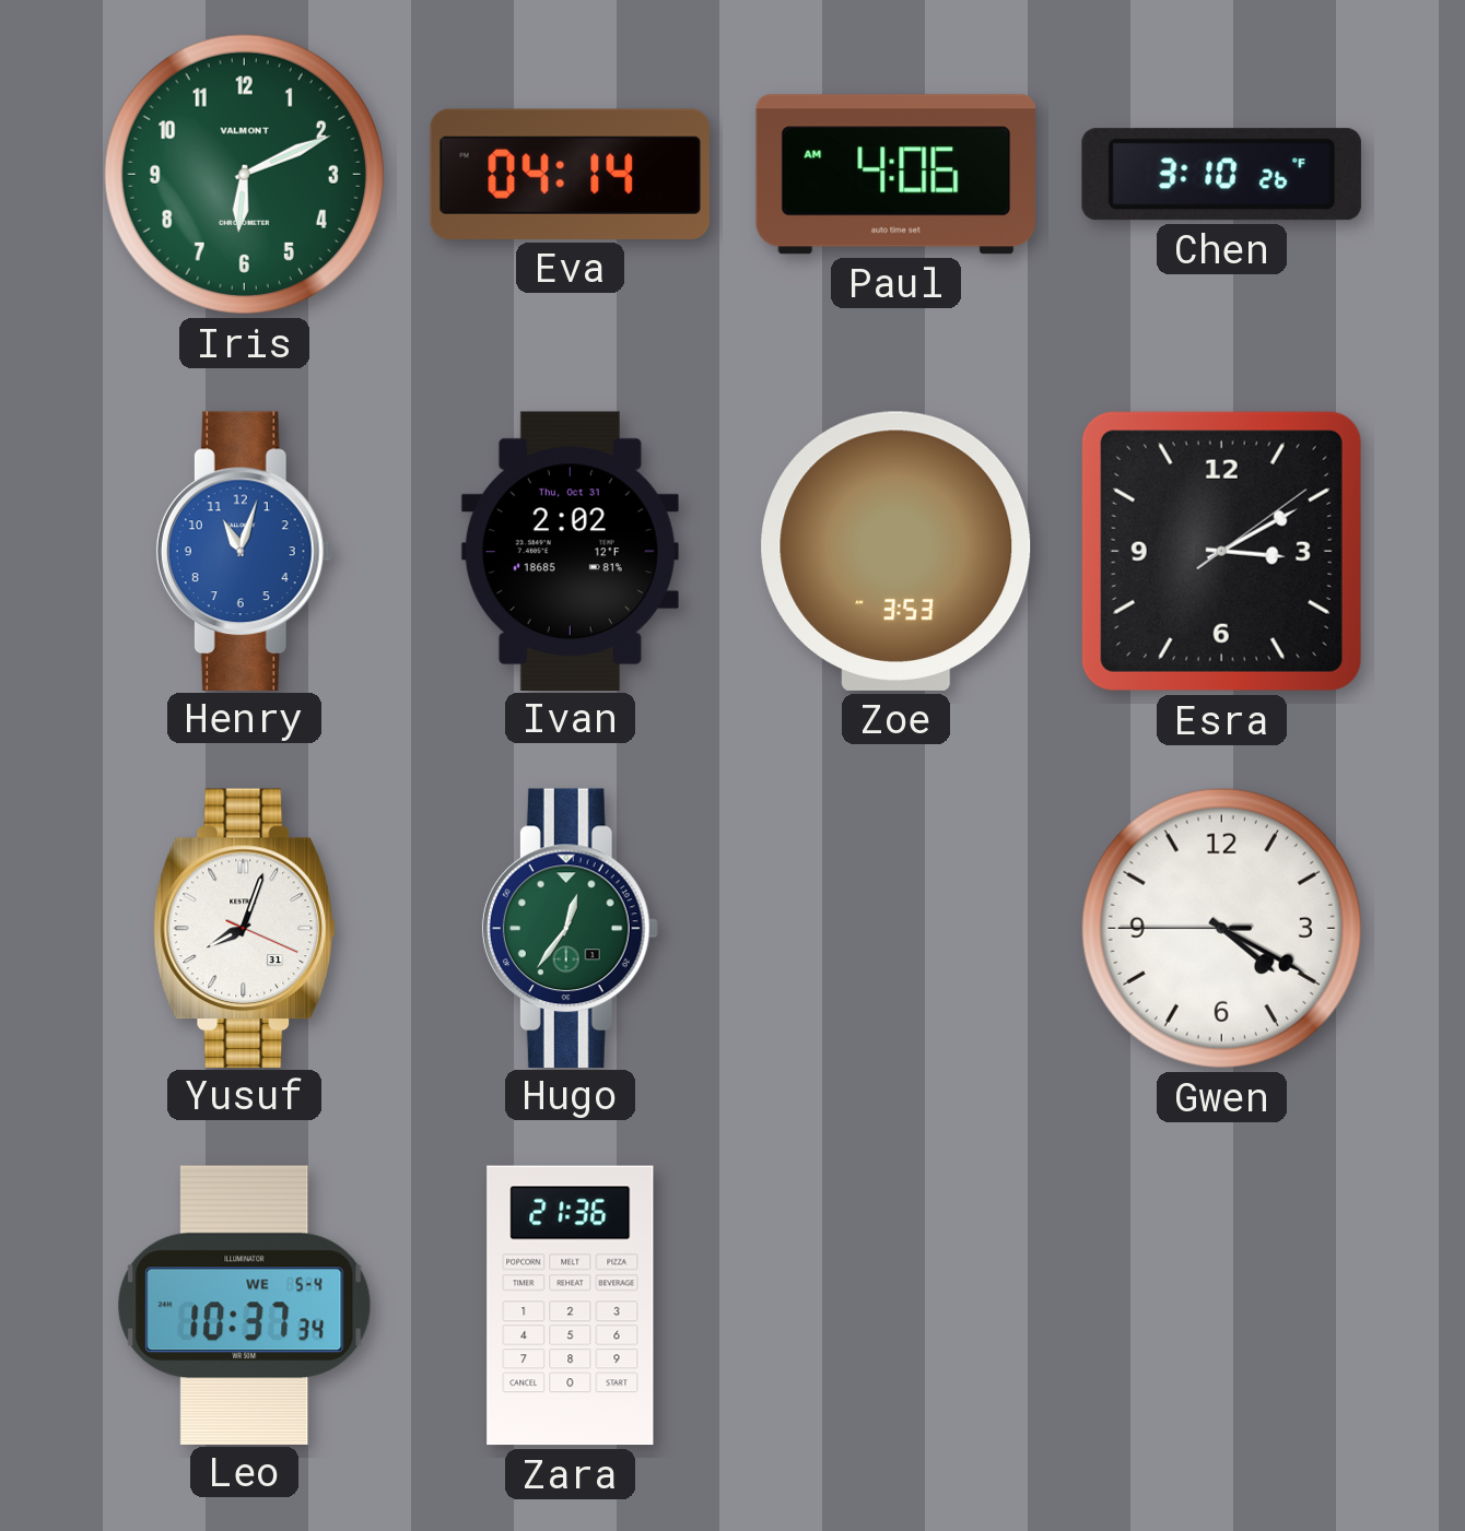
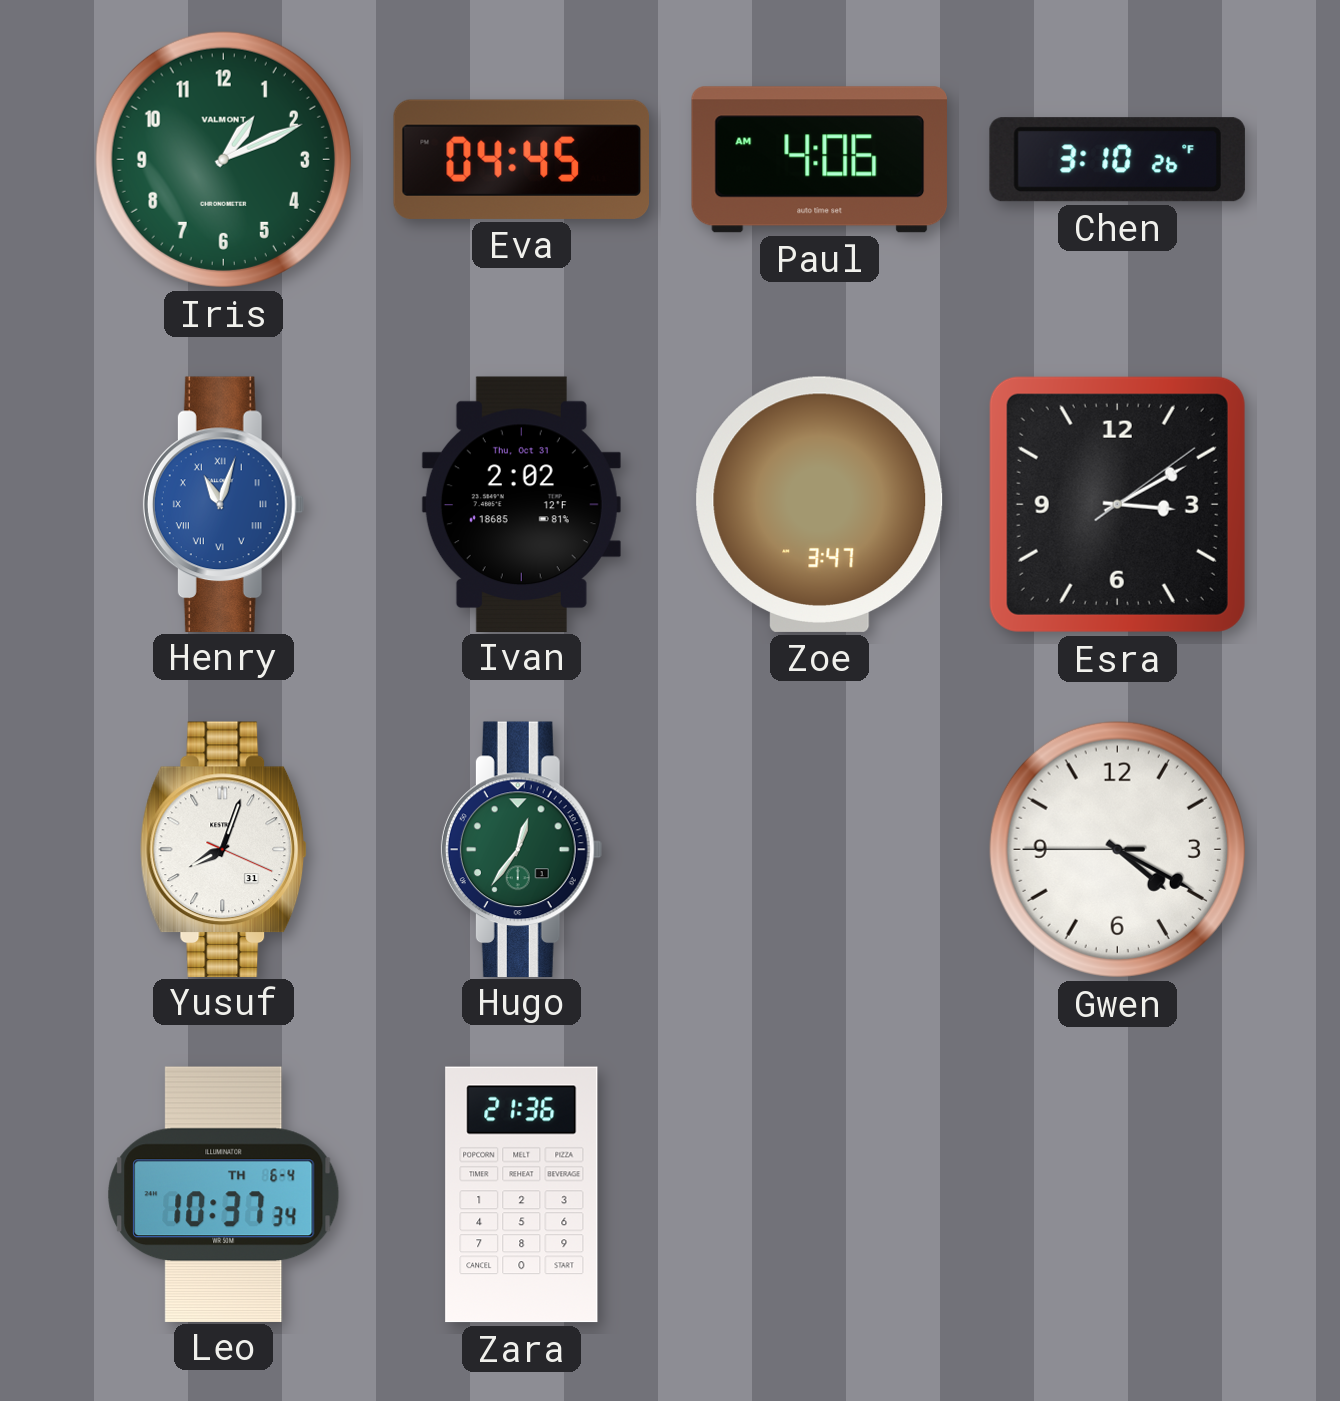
Iris: 6:11 -> 1:11
Eva: 04:14 -> 04:45
Henry numerals: Arabic -> Roman
Zoe: 3:53 -> 3:47
Leo date: WE 5-4 -> TH 6-4
